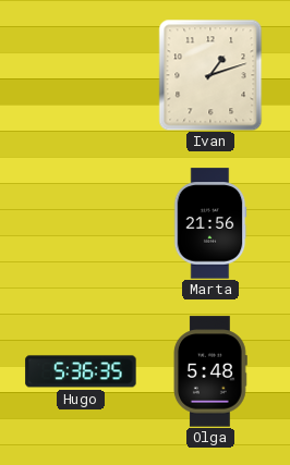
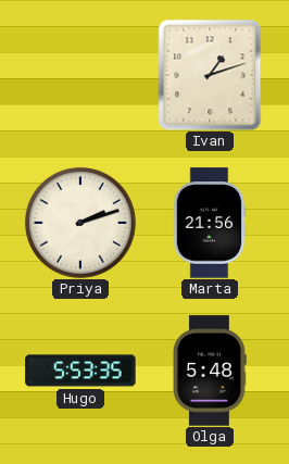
Priya: none -> 2:12
Hugo: 5:36 -> 5:53
